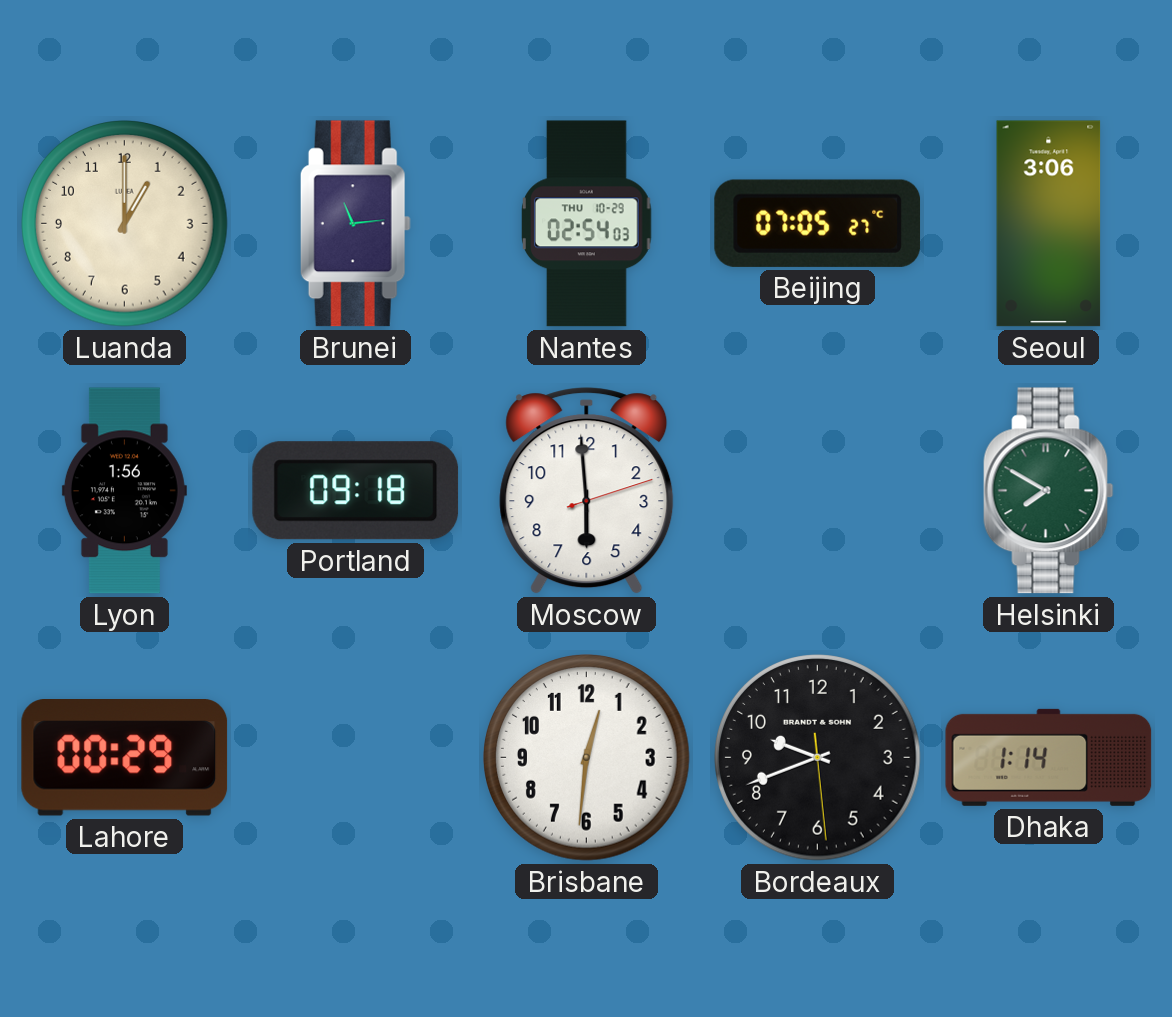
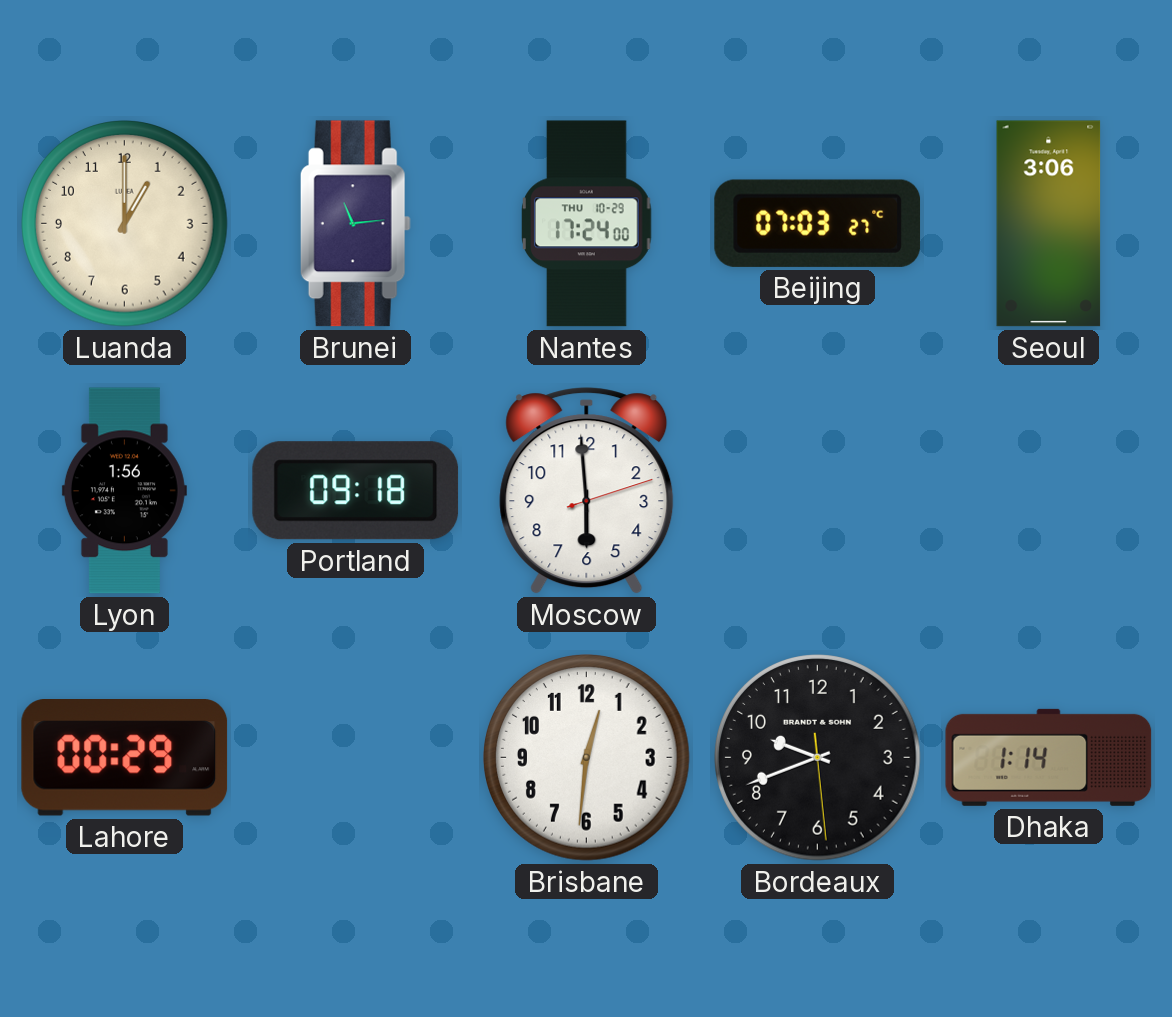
Nantes: 02:54 -> 17:24
Beijing: 07:05 -> 07:03
Helsinki: 7:50 -> none
